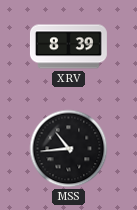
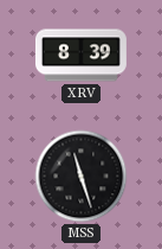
MSS: 10:44 -> 11:27
